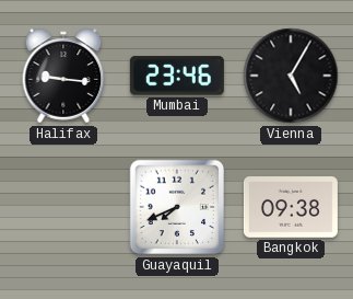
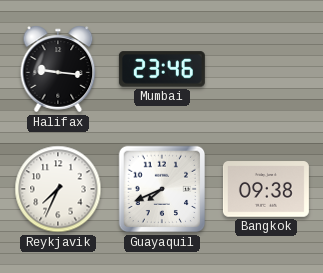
Vienna: 5:05 -> none
Reykjavik: none -> 7:34
